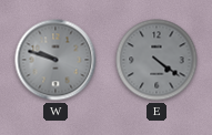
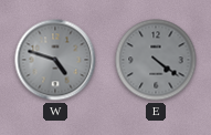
W: 9:48 -> 4:48
